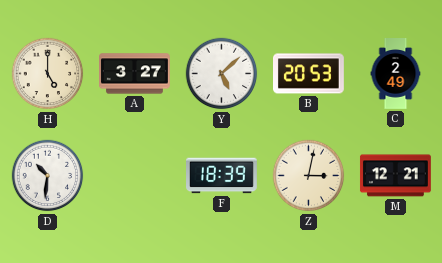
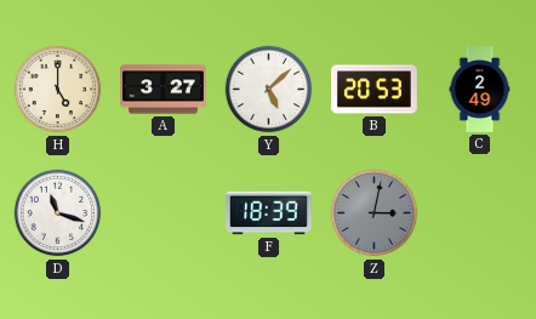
D: 10:31 -> 11:18
Z dial: cream -> grey
M: 12:21 -> none
